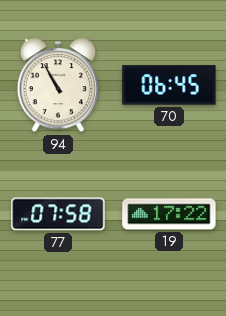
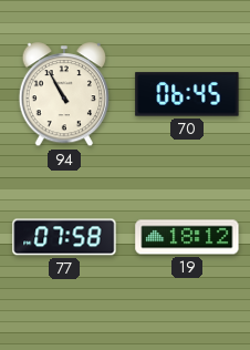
19: 17:22 -> 18:12
